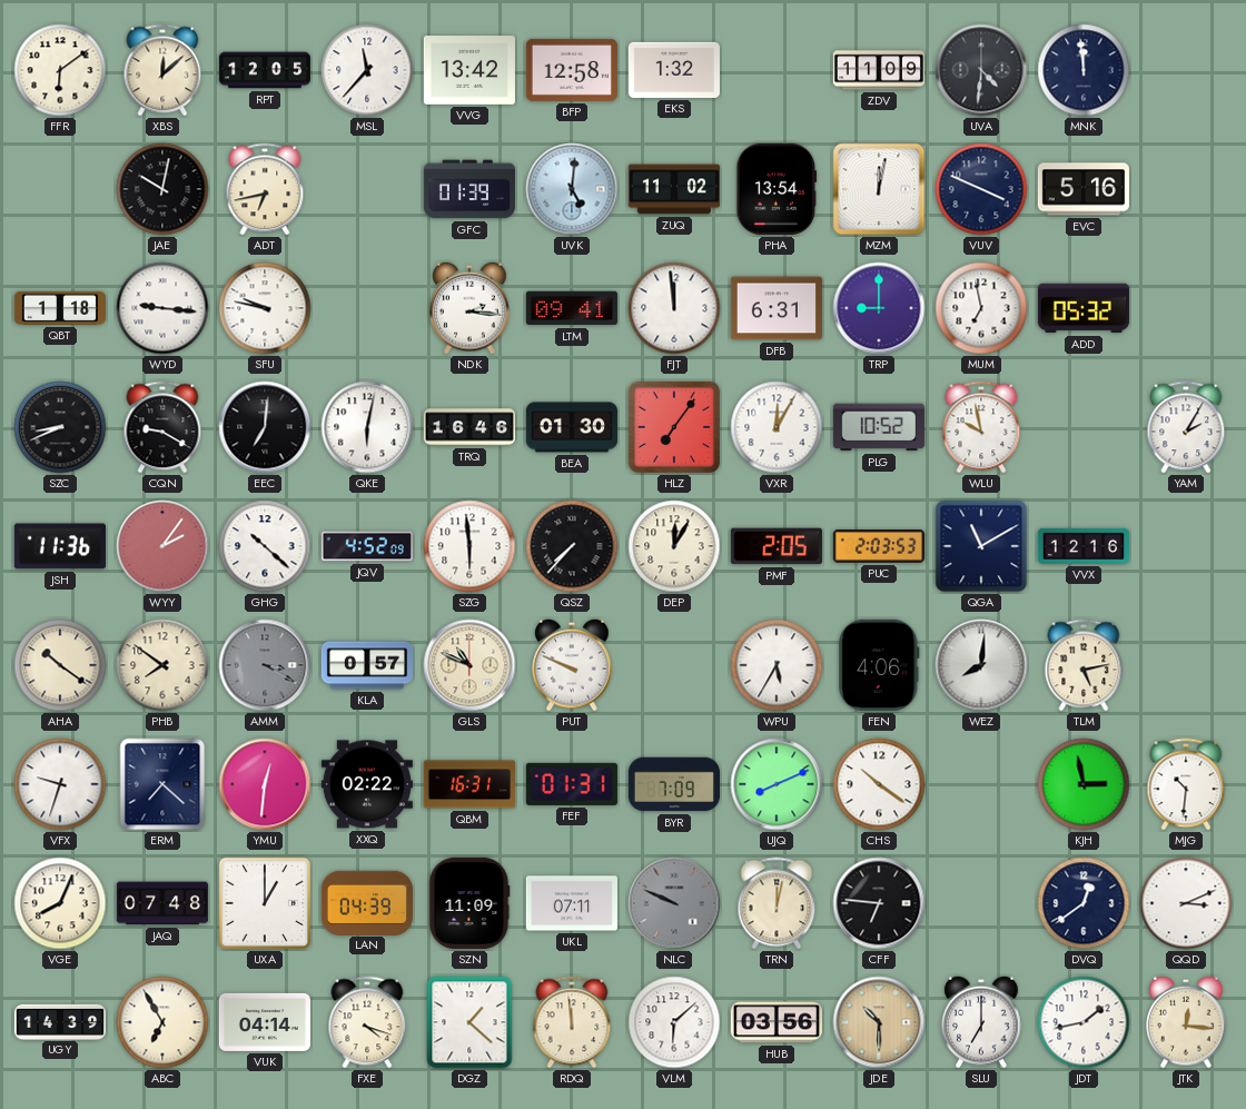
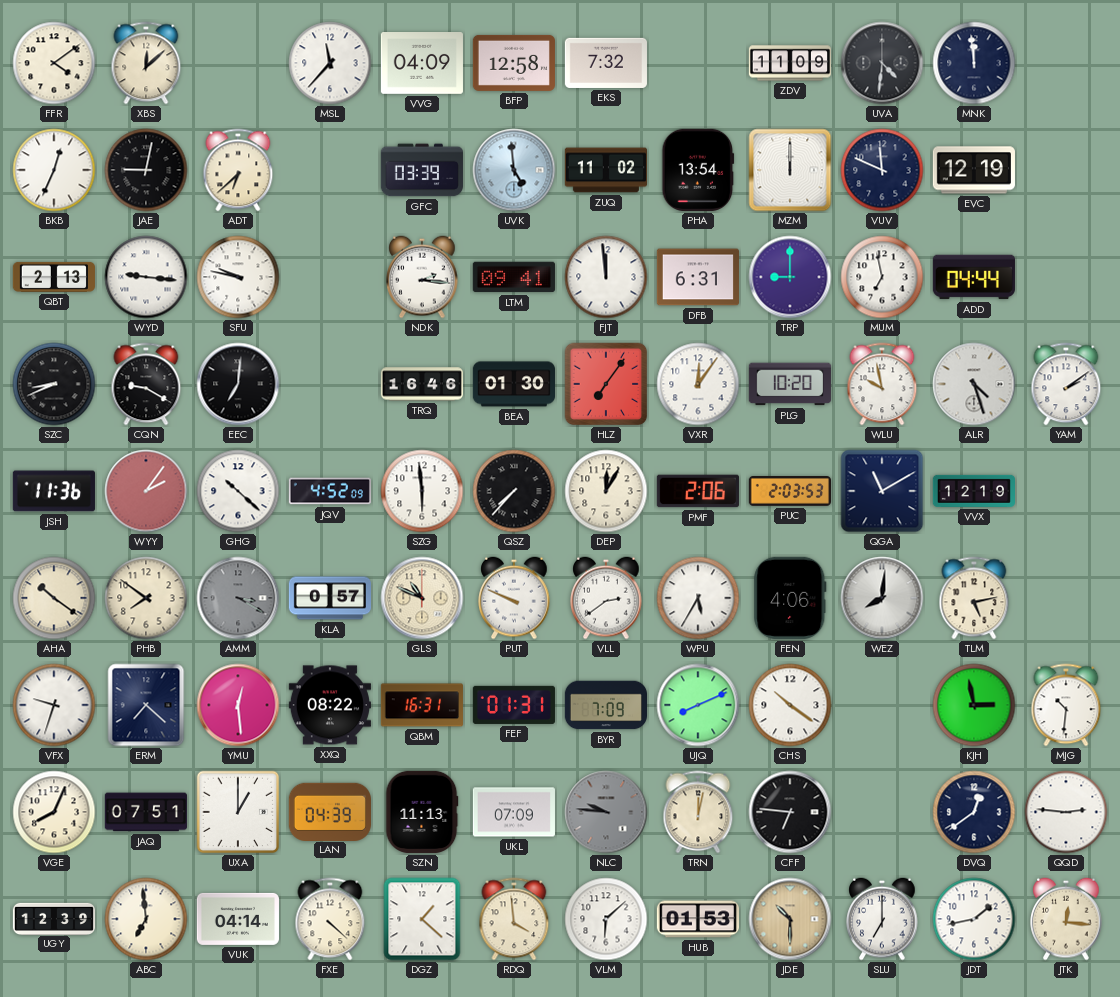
FFR: 6:09 -> 4:09
RPT: 12:05 -> none
VVG: 13:42 -> 04:09
EKS: 1:32 -> 7:32
BKB: none -> 12:34
JAE: 10:02 -> 9:02
ADT: 6:43 -> 6:38
GFC: 01:39 -> 03:39
UVK: 5:01 -> 4:59
MZM: 12:02 -> 12:00
VUV: 3:49 -> 11:49
EVC: 5:16 -> 12:19
QBT: 1:18 -> 2:13
ADD: 05:32 -> 04:44
QKE: 6:02 -> none
VXR: 12:05 -> 12:06
PLG: 10:52 -> 10:20
ALR: none -> 4:27
YAM: 2:05 -> 2:09
PMF: 2:05 -> 2:06
VVX: 12:16 -> 12:19
VLL: none -> 2:39
YMU: 12:31 -> 12:29
XXQ: 02:22 -> 08:22
JAQ: 07:48 -> 07:51
SZN: 11:09 -> 11:13
UKL: 07:11 -> 07:09
NLC: 9:49 -> 9:46
QQD: 3:11 -> 2:46
UGY: 14:39 -> 12:39
ABC: 6:55 -> 6:59
FXE: 4:18 -> 4:22
RDQ: 11:59 -> 3:59
HUB: 03:56 -> 01:53
